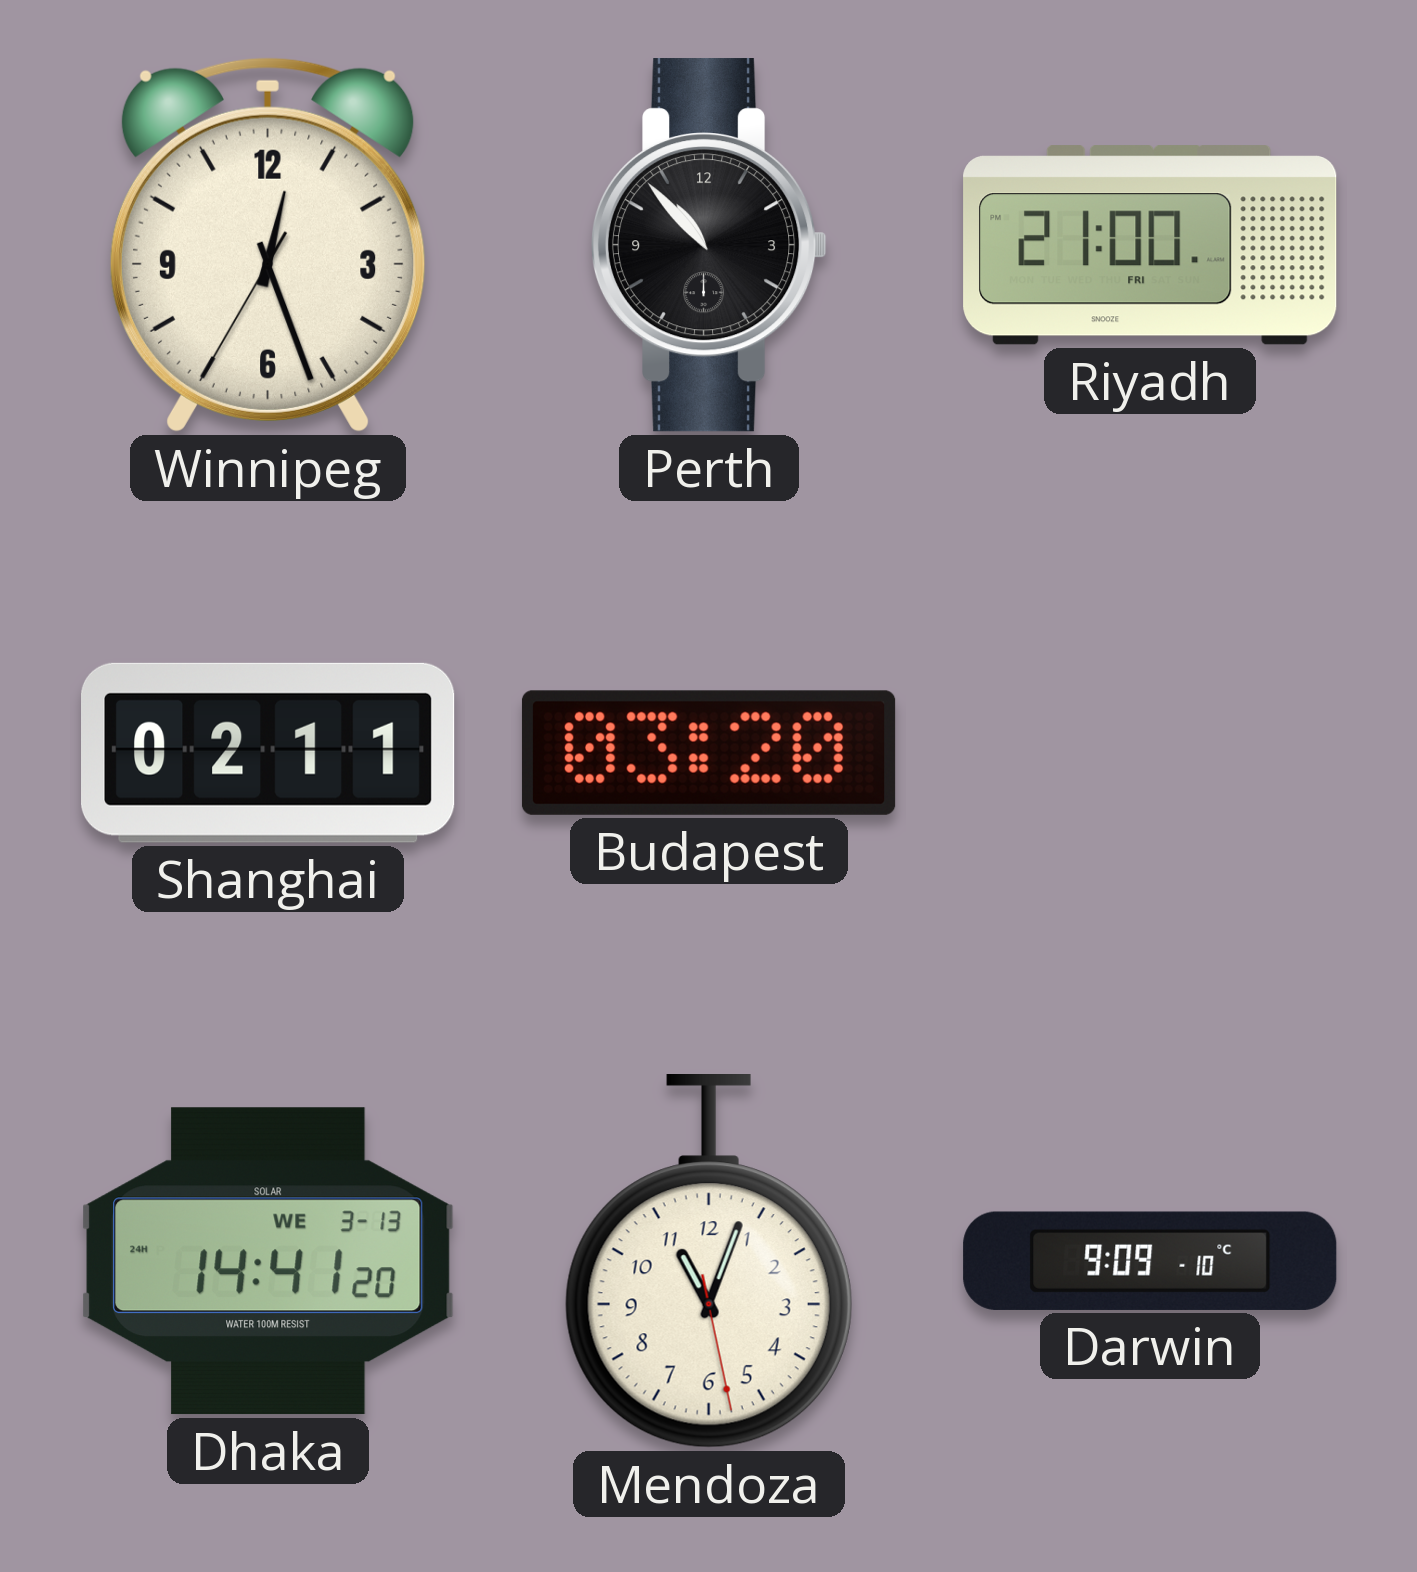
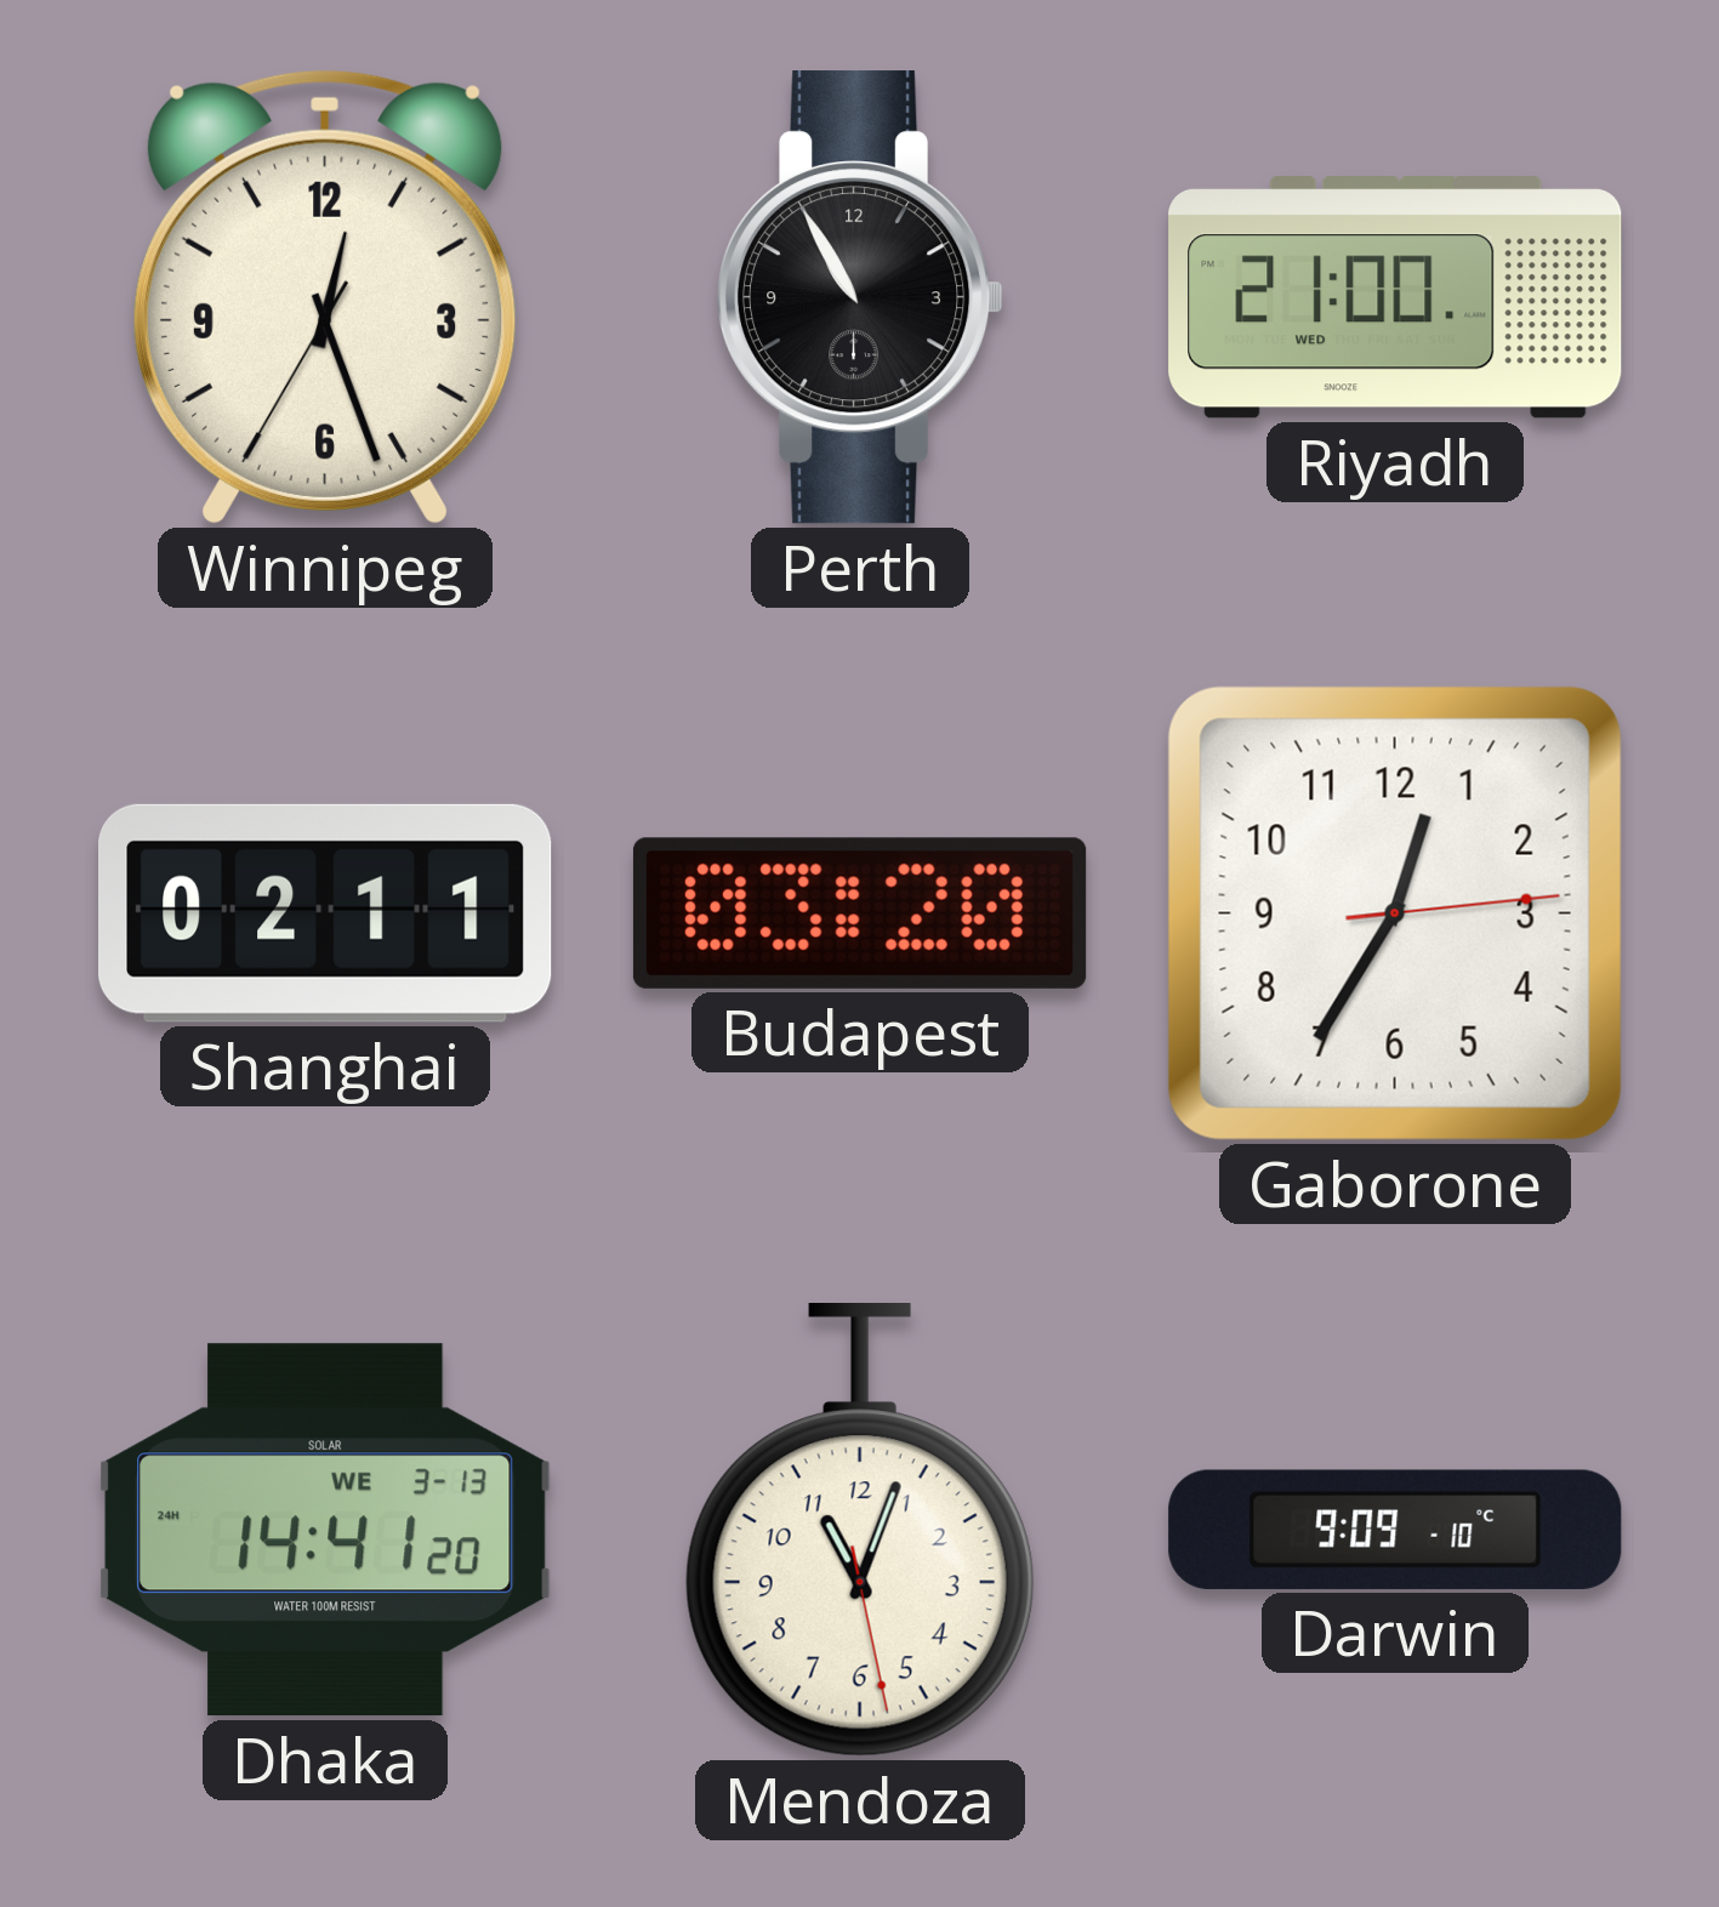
Perth: 10:53 -> 10:55
Riyadh date: FRI -> WED
Gaborone: none -> 12:35
